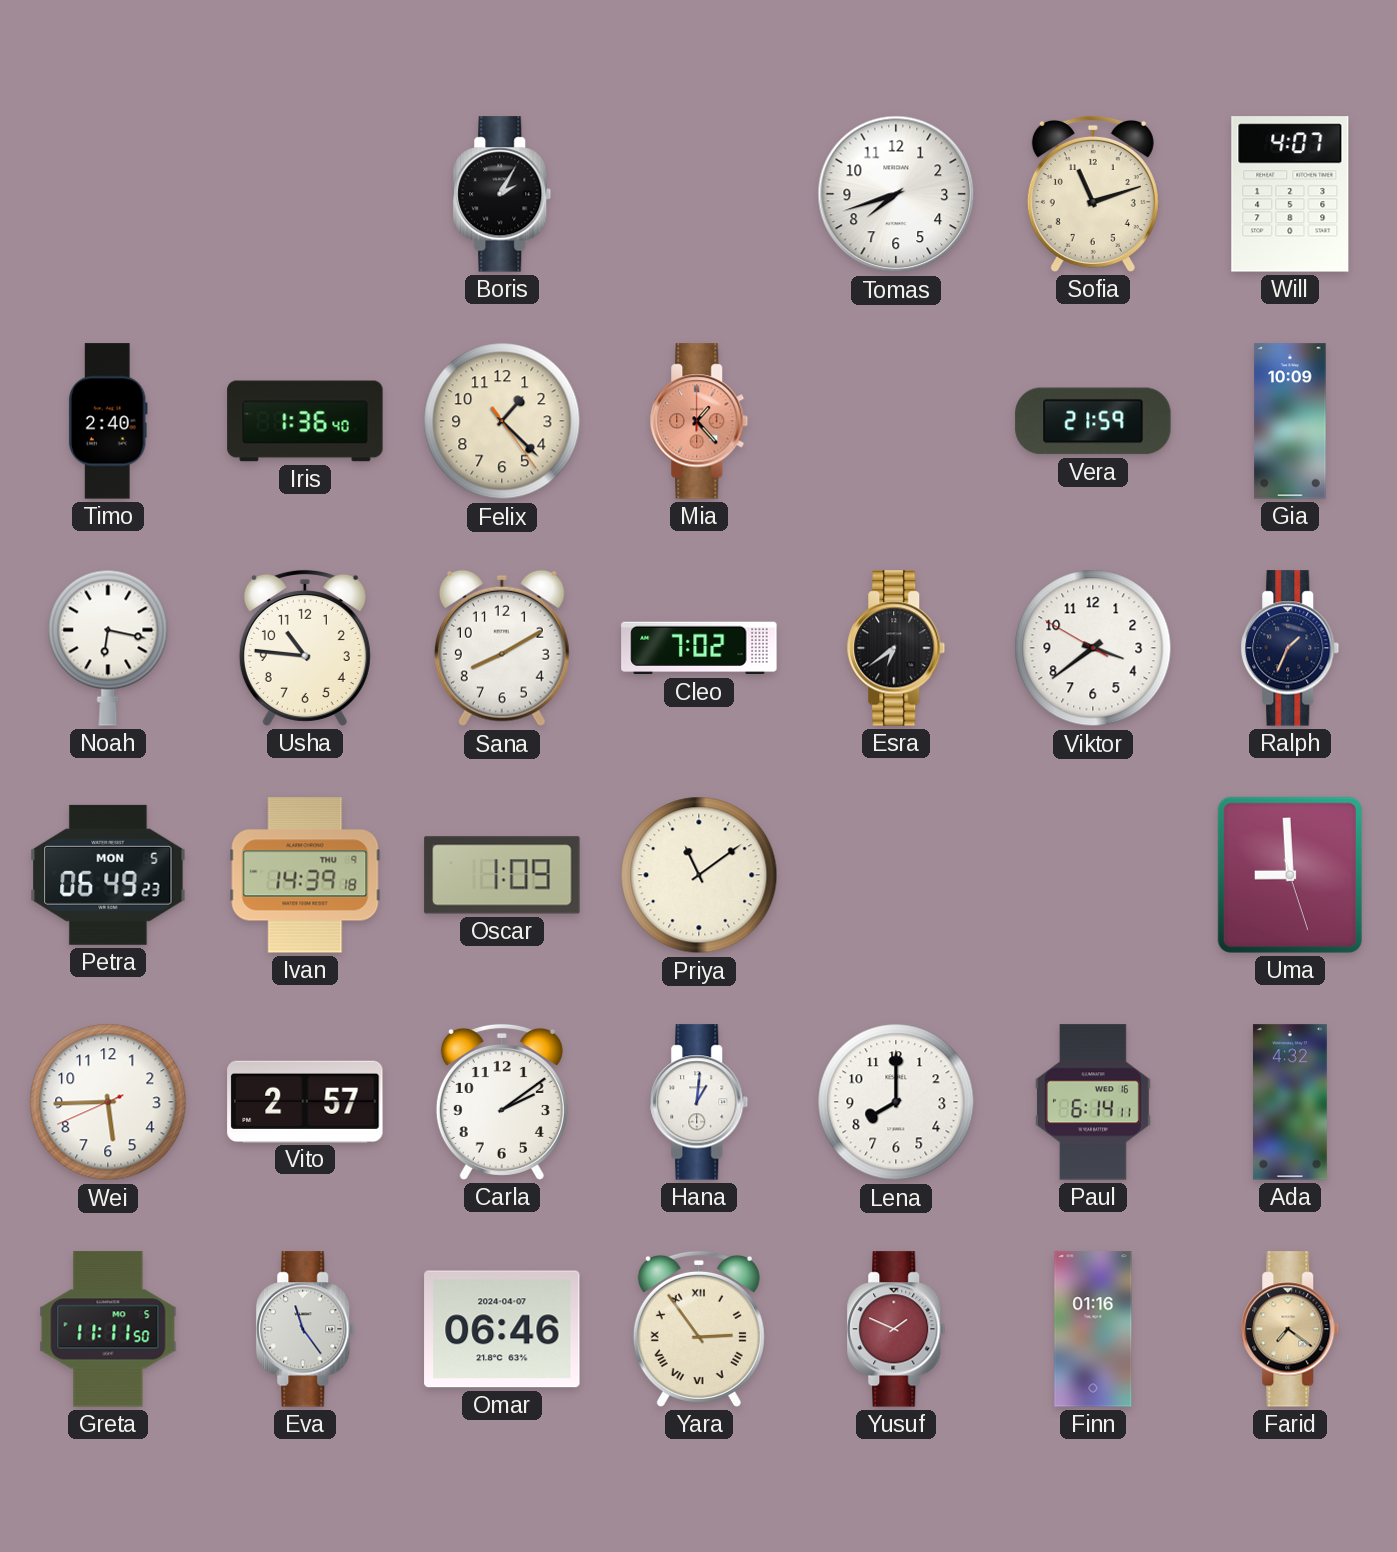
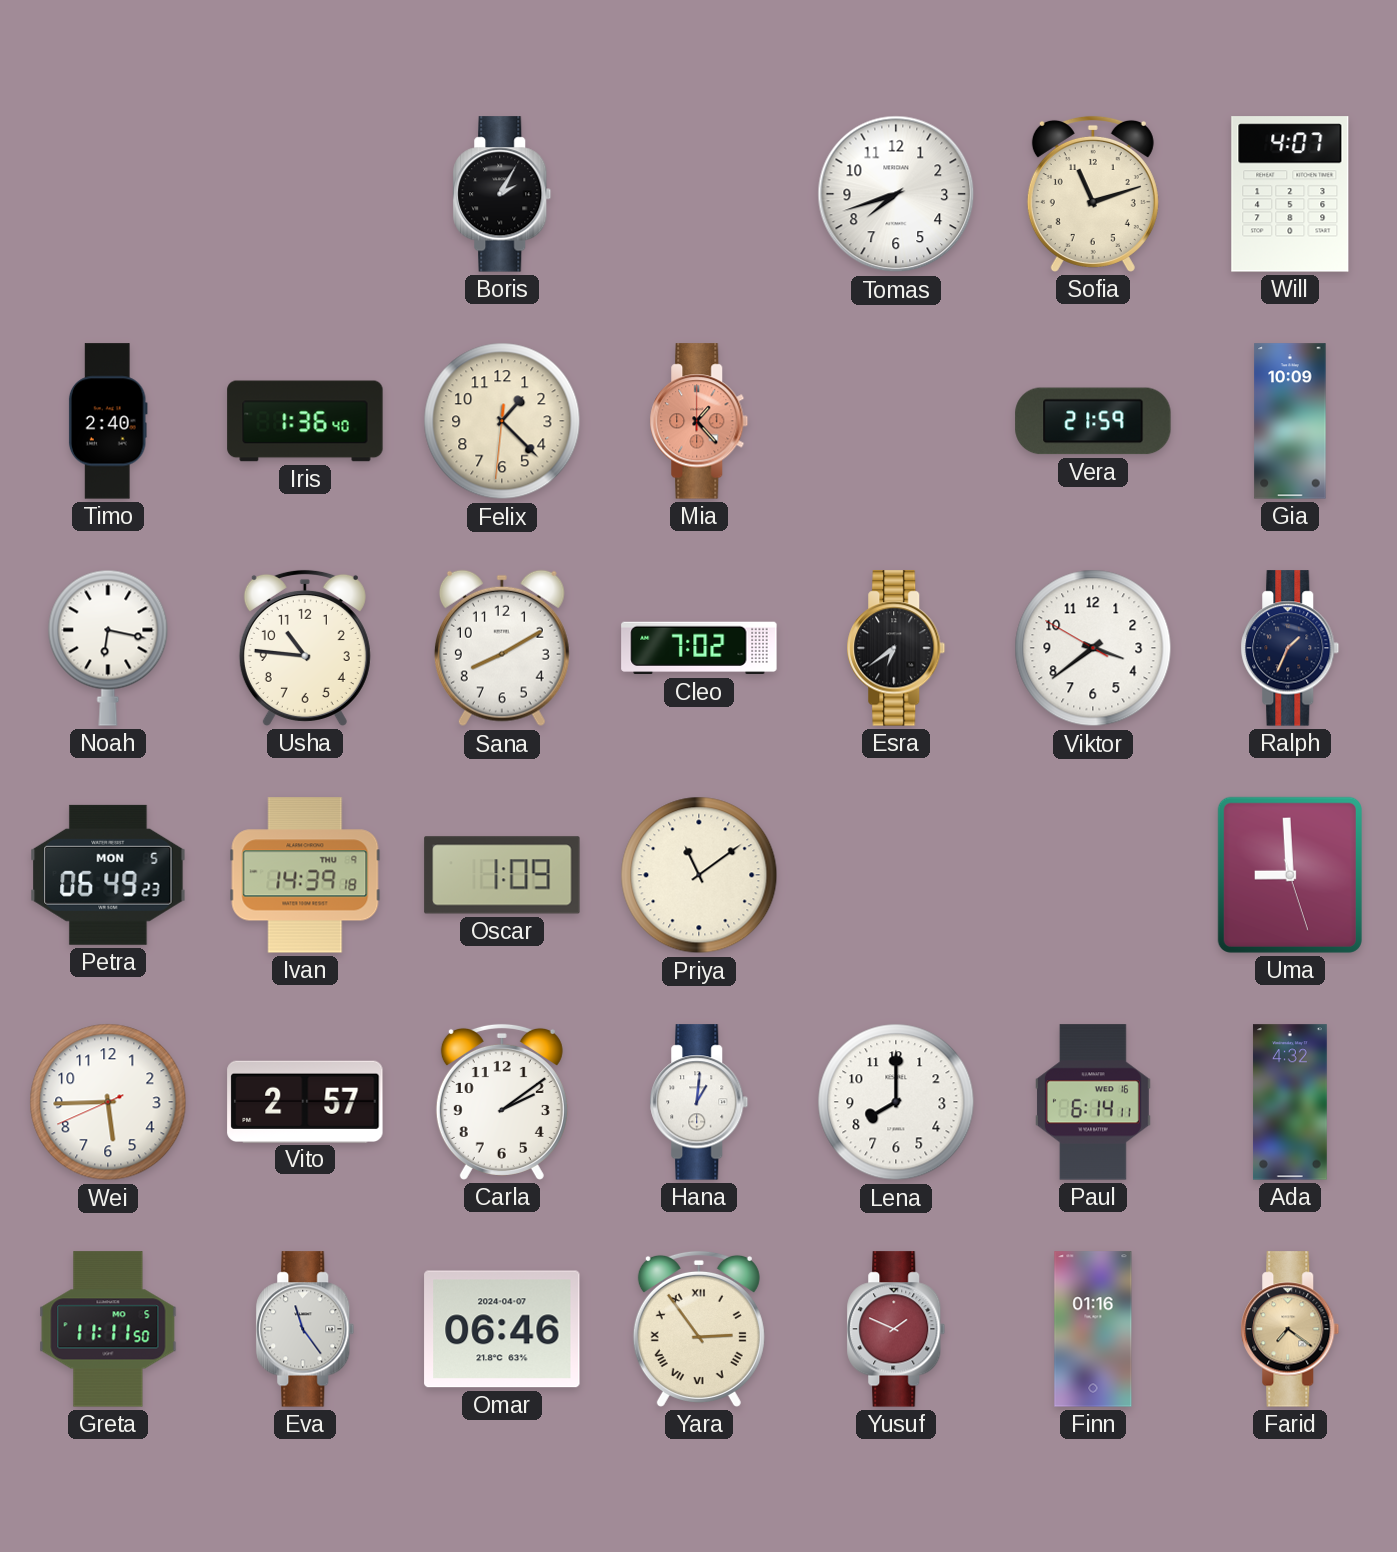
Felix: 1:22:24 -> 1:22:31
